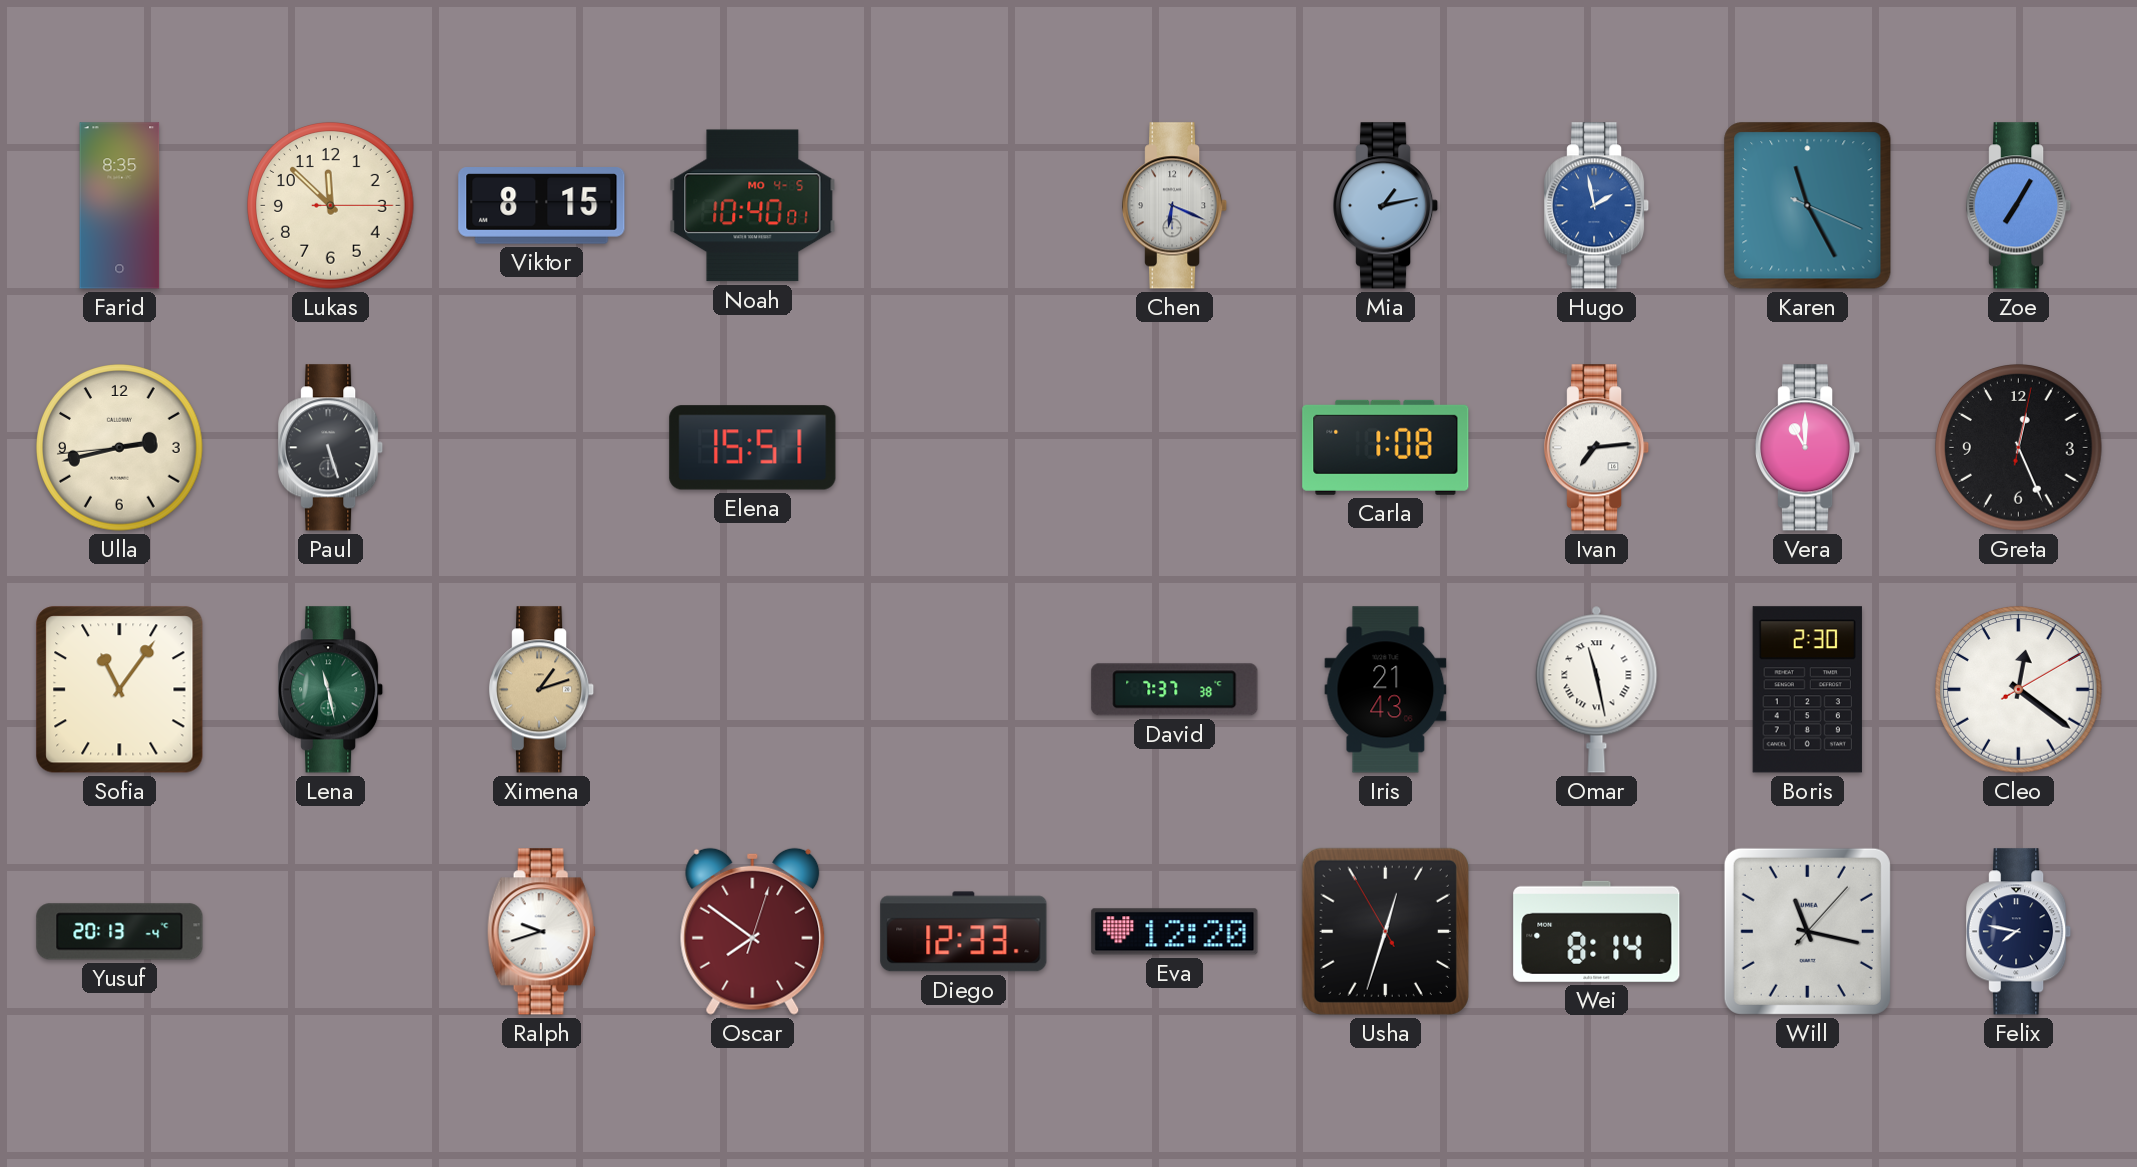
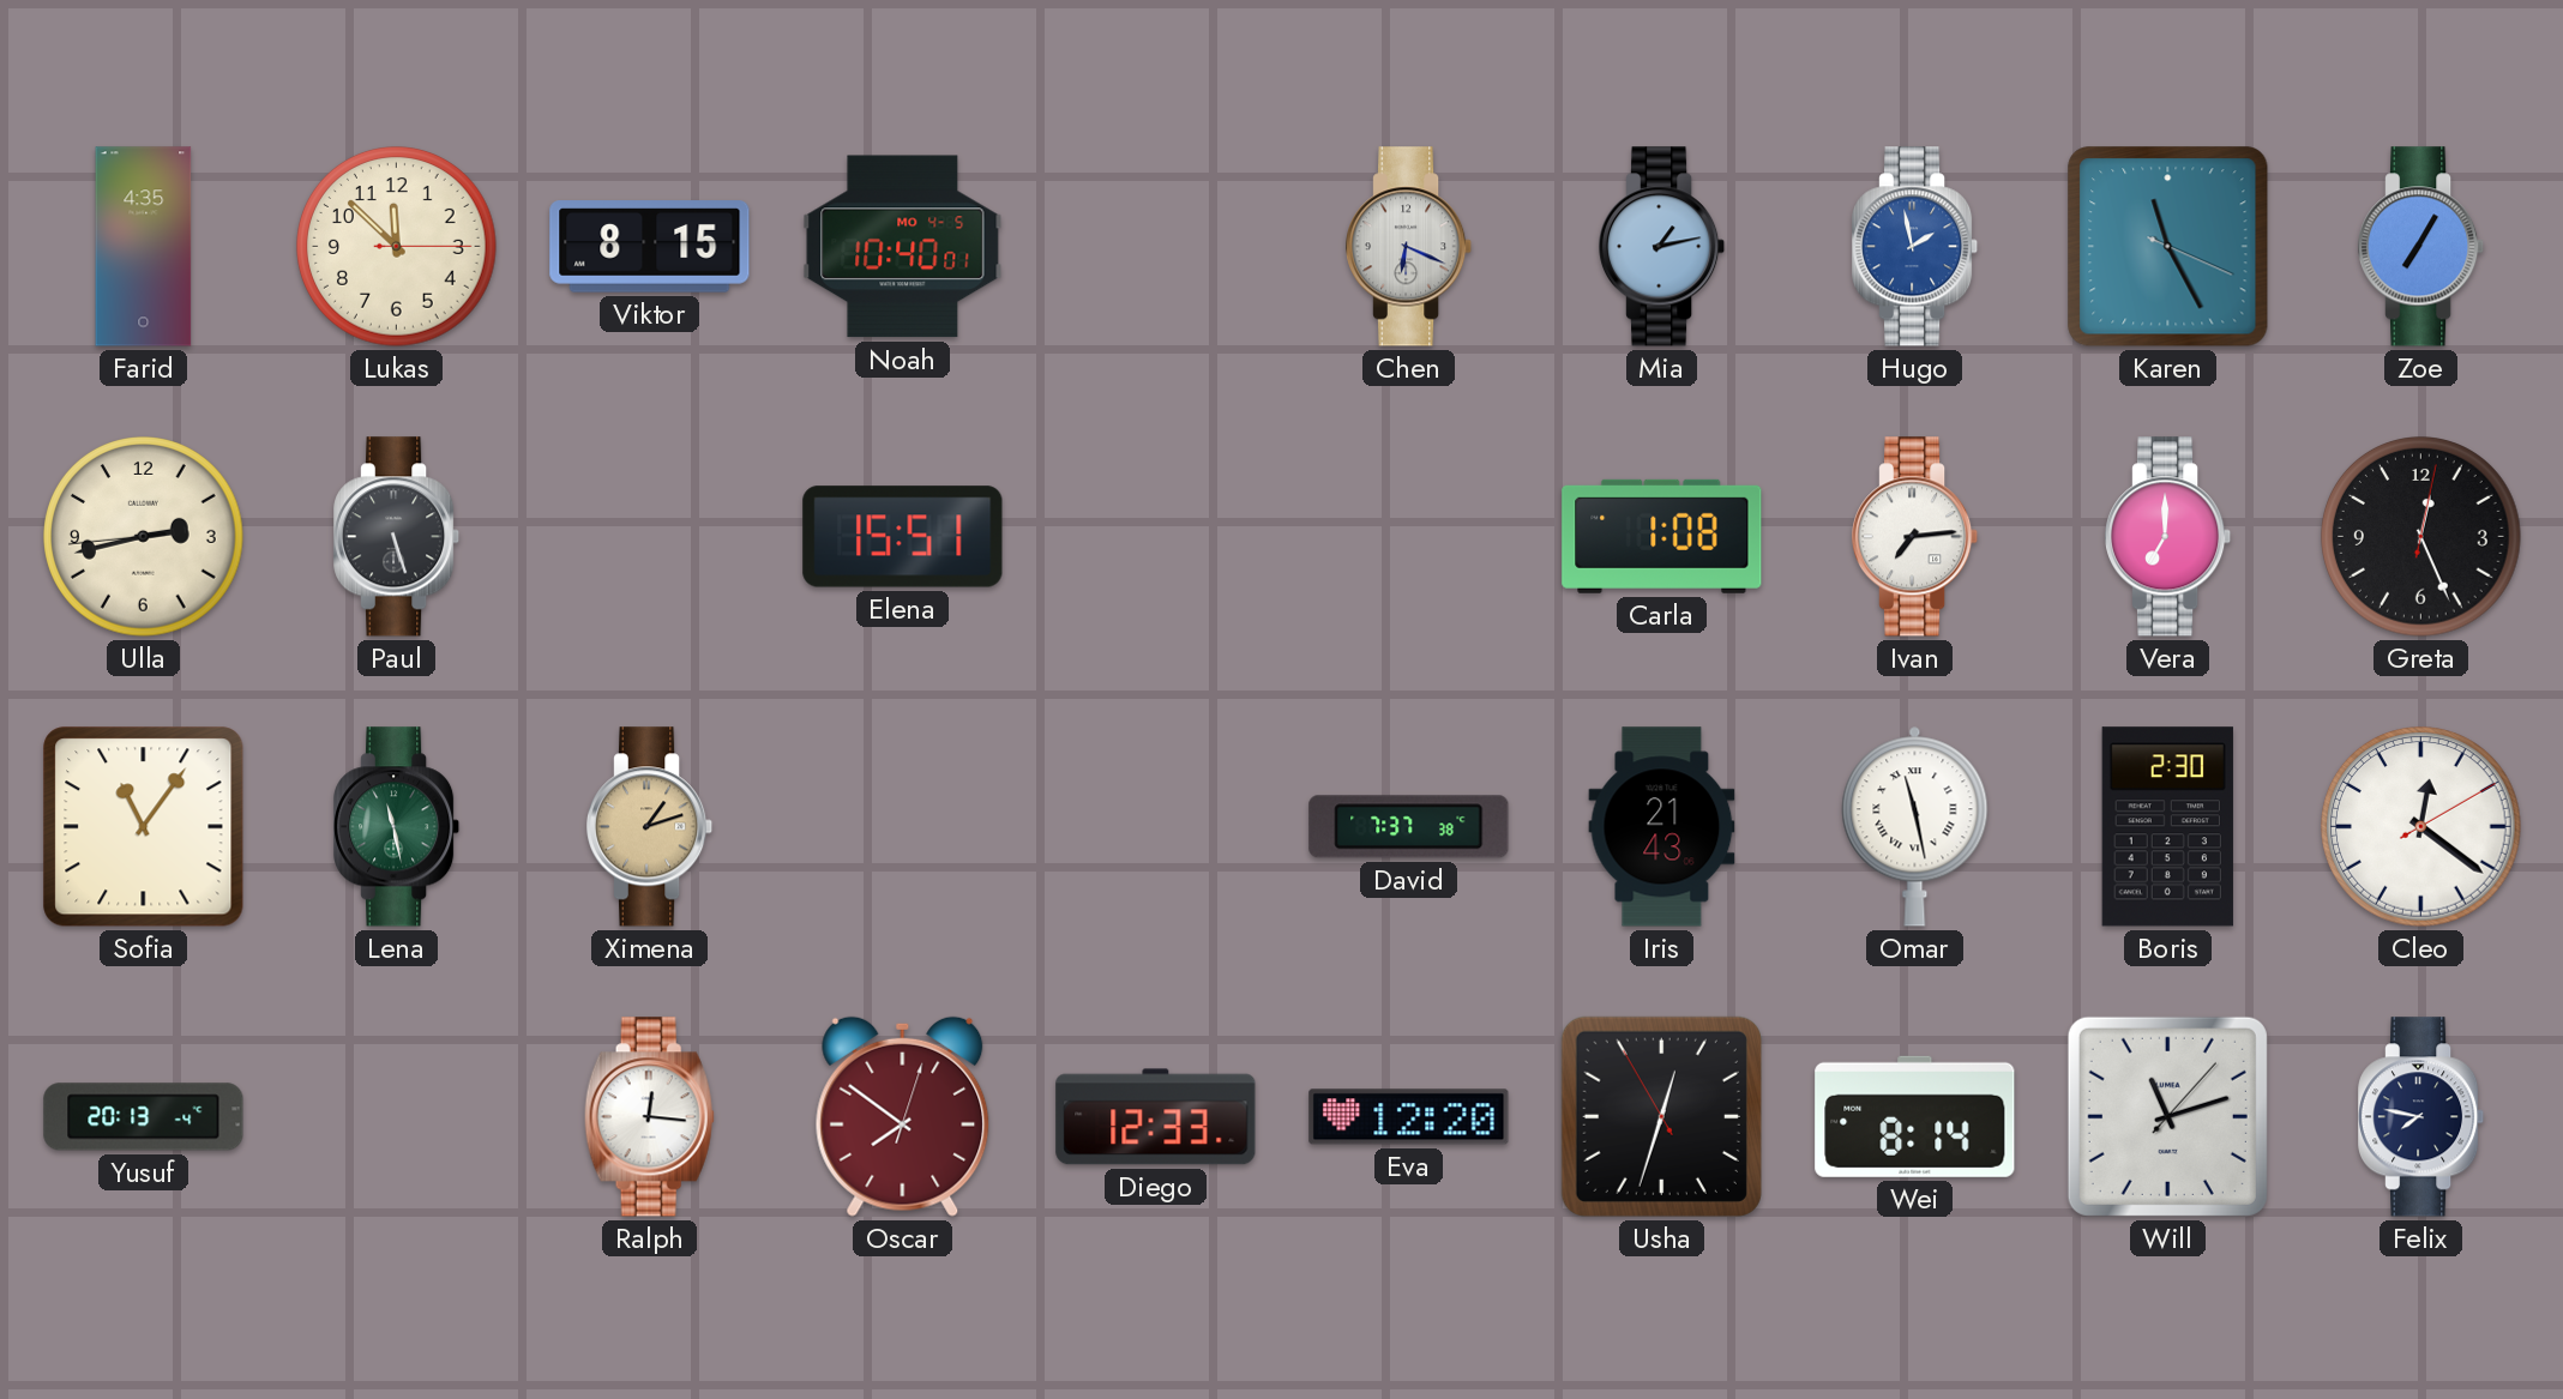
Farid: 8:35 -> 4:35
Vera: 11:00 -> 7:00
Ralph: 9:42 -> 12:16
Will: 11:17 -> 11:12
